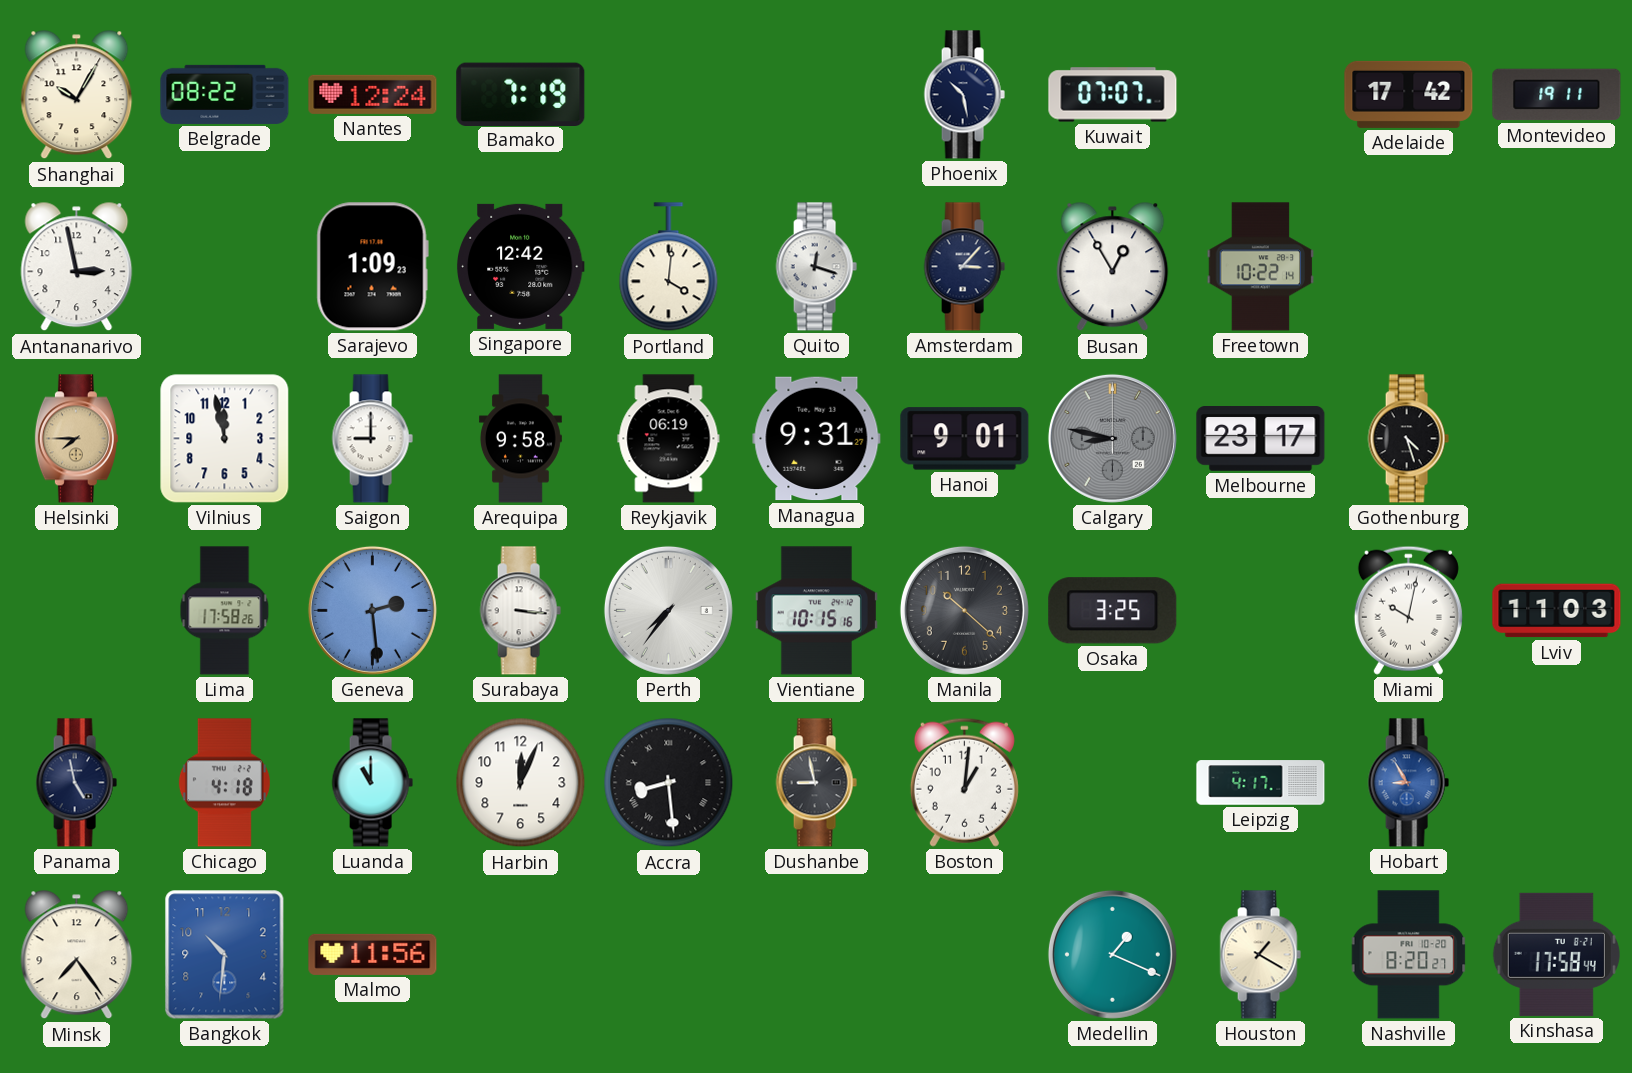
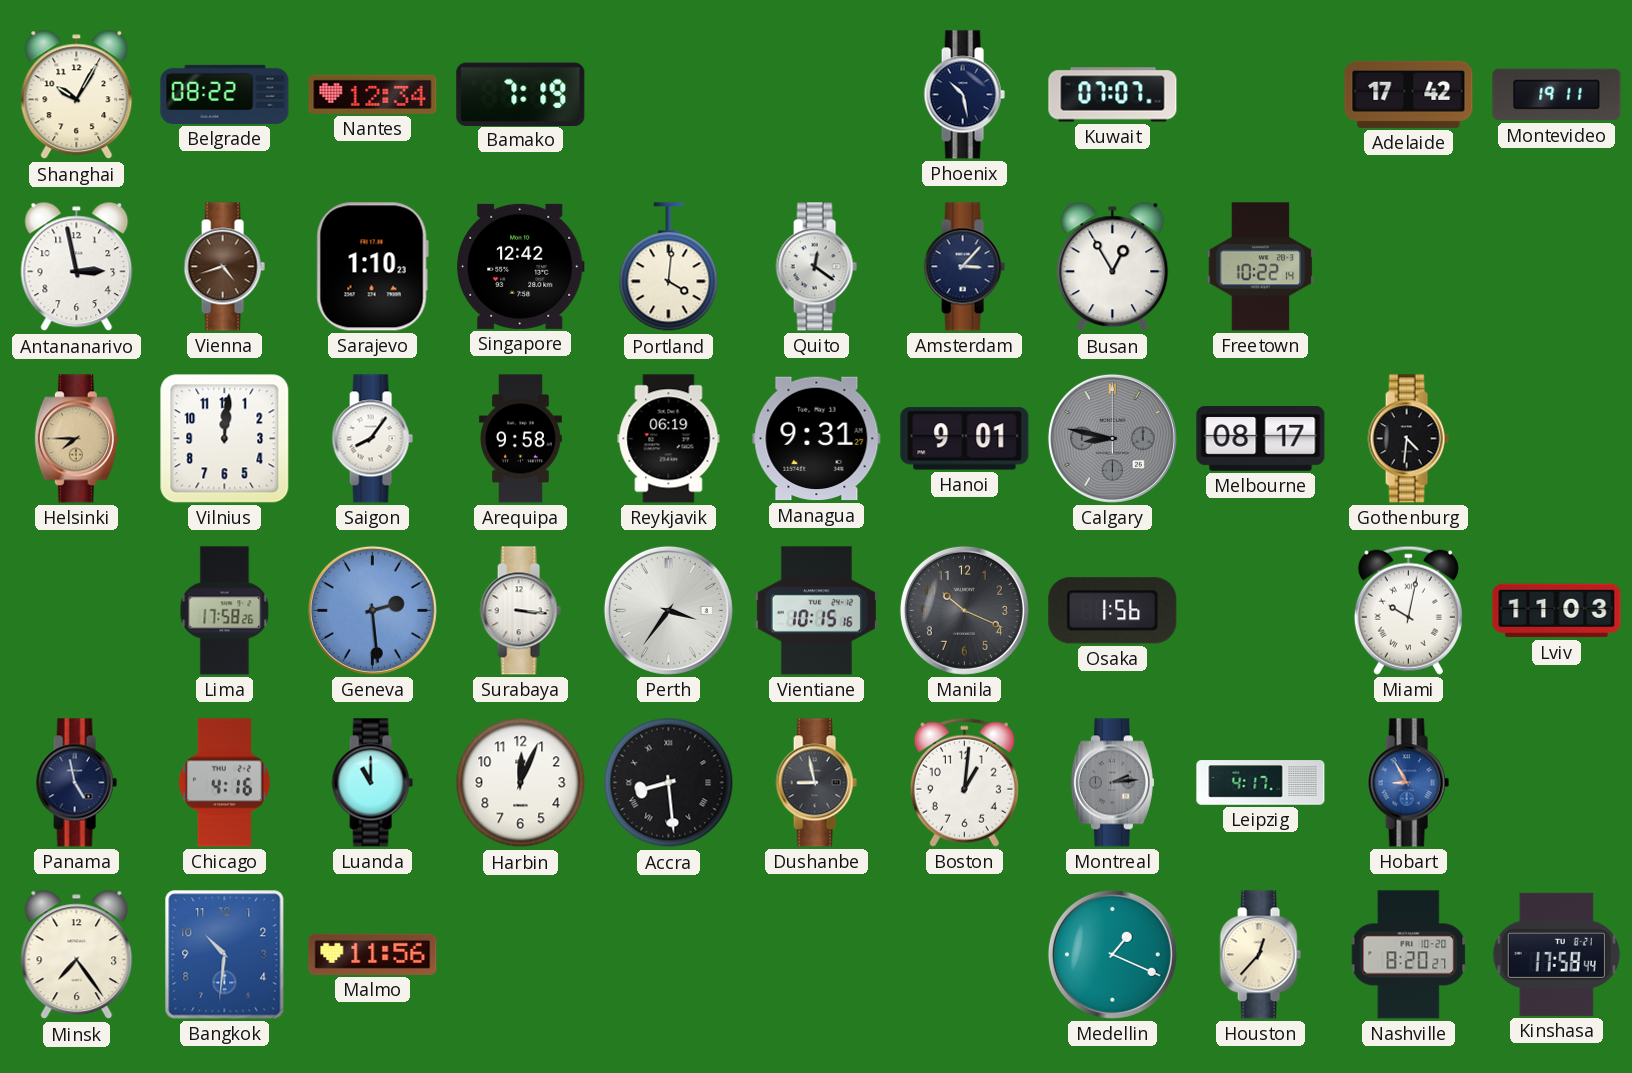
Nantes: 12:24 -> 12:34
Vienna: none -> 4:42
Sarajevo: 1:09 -> 1:10
Quito: 12:18 -> 12:21
Vilnius: 11:58 -> 12:01
Saigon: 9:00 -> 8:06
Melbourne: 23:17 -> 08:17
Gothenburg: 4:27 -> 4:31
Perth: 7:36 -> 3:36
Manila: 10:22 -> 10:19
Osaka: 3:25 -> 1:56
Chicago: 4:18 -> 4:16
Montreal: none -> 2:14
Houston: 1:20 -> 12:37
